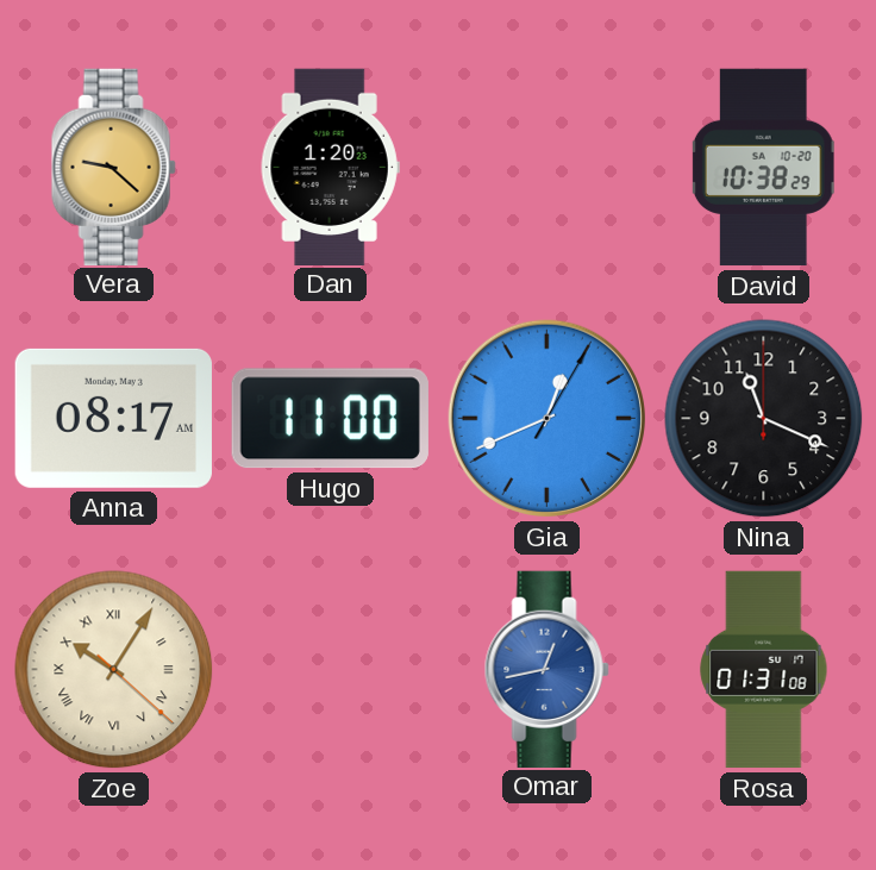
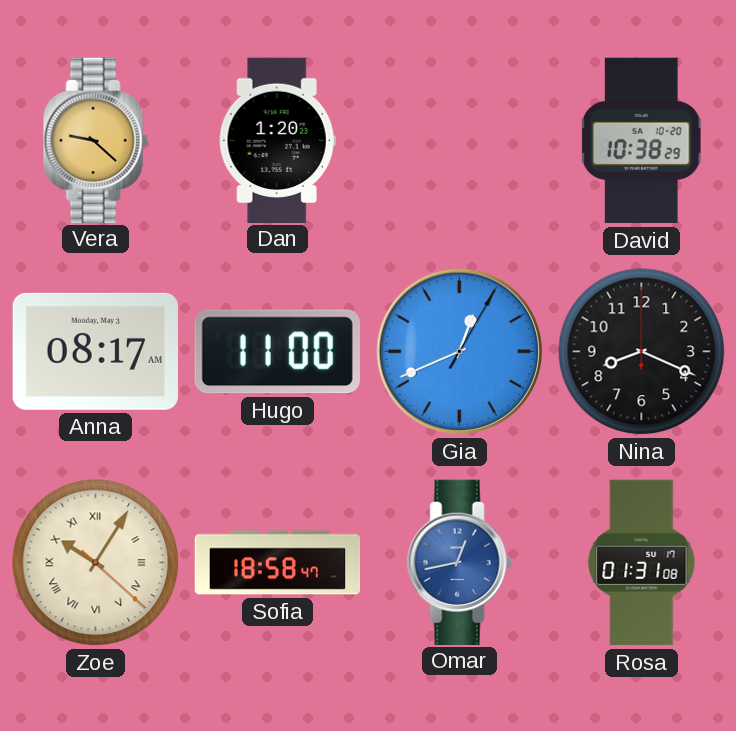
Nina: 11:19 -> 8:19
Sofia: none -> 18:58
